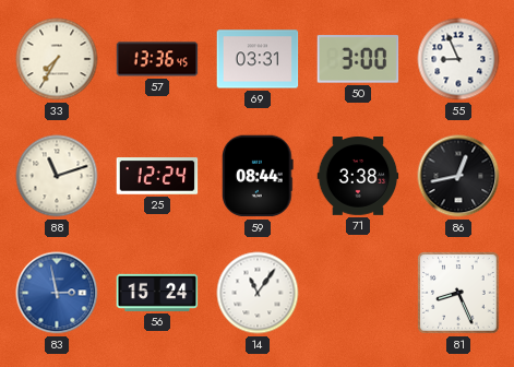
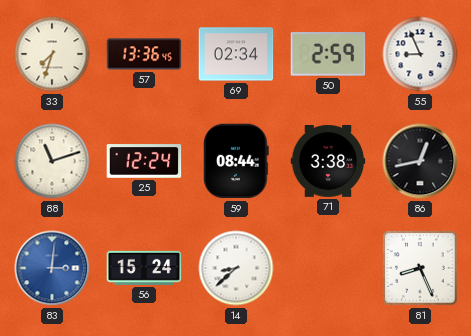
33: 7:35 -> 7:33
69: 03:31 -> 02:34
50: 3:00 -> 2:59
83: 2:58 -> 3:01
14: 11:06 -> 8:38
